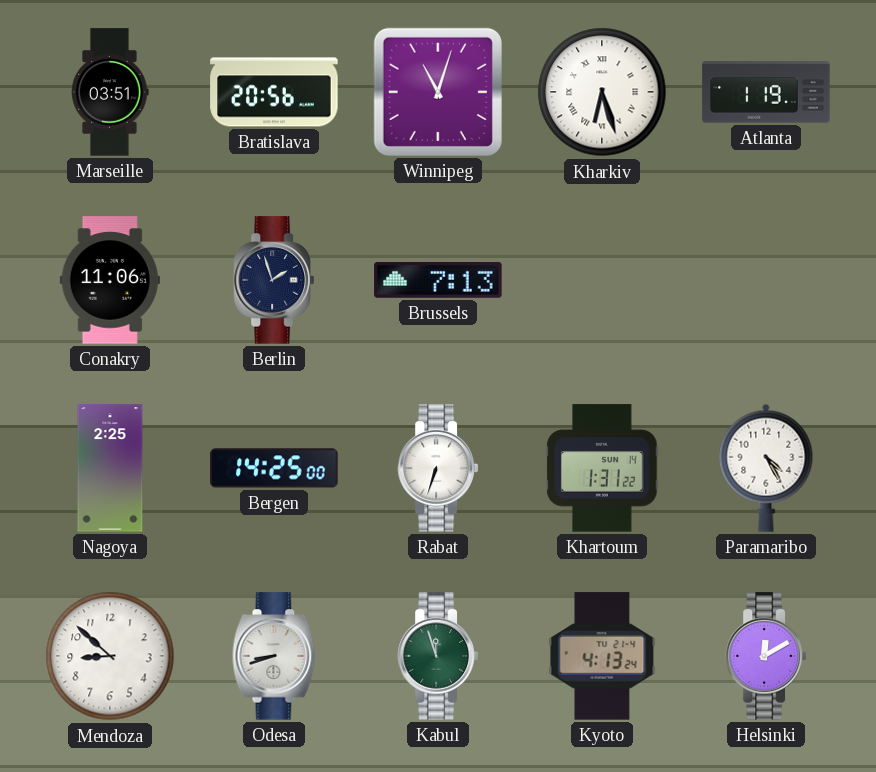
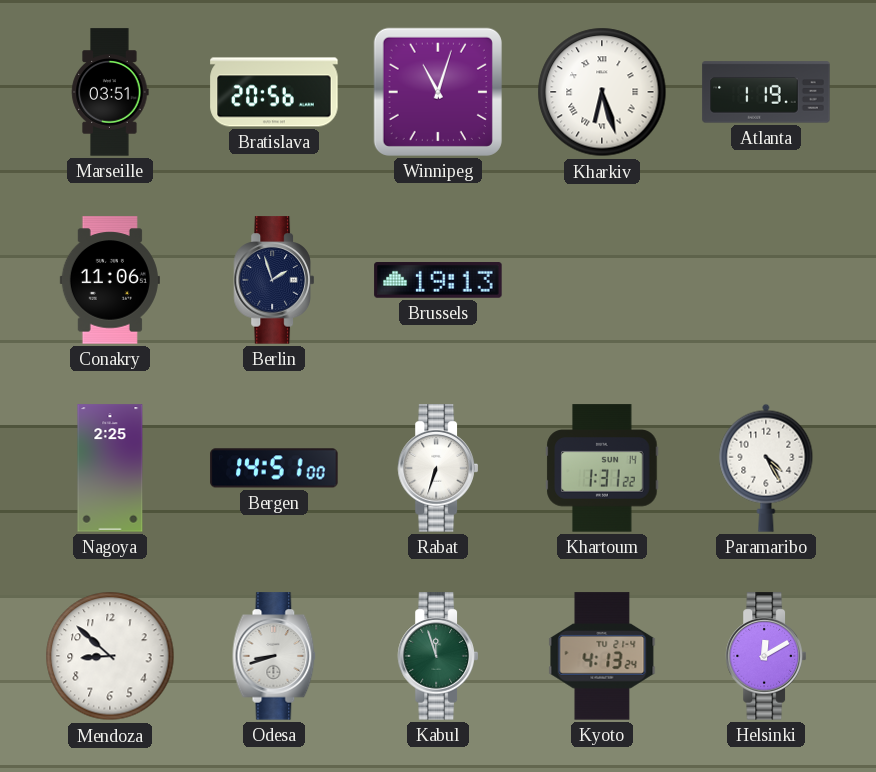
Brussels: 7:13 -> 19:13
Bergen: 14:25 -> 14:51
